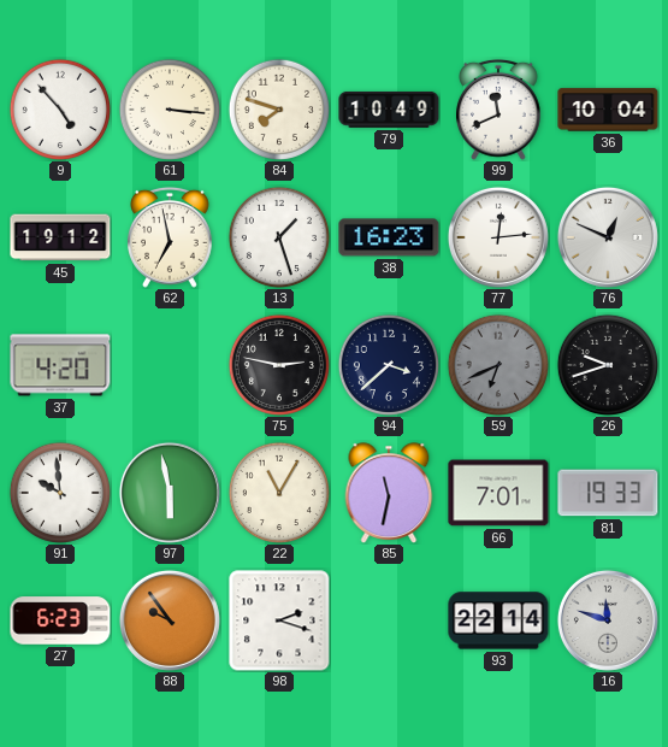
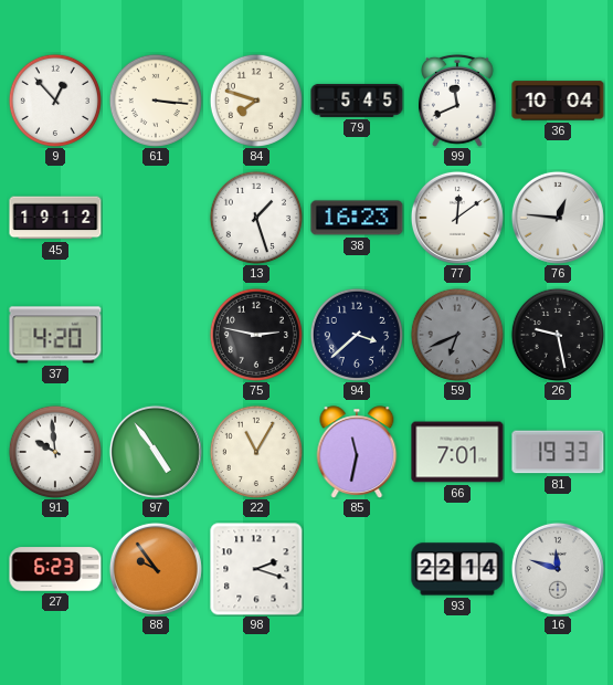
9: 4:53 -> 12:53
79: 10:49 -> 5:45
62: 6:58 -> none
77: 12:14 -> 12:09
76: 12:49 -> 12:46
26: 9:42 -> 9:28
97: 5:58 -> 4:54
